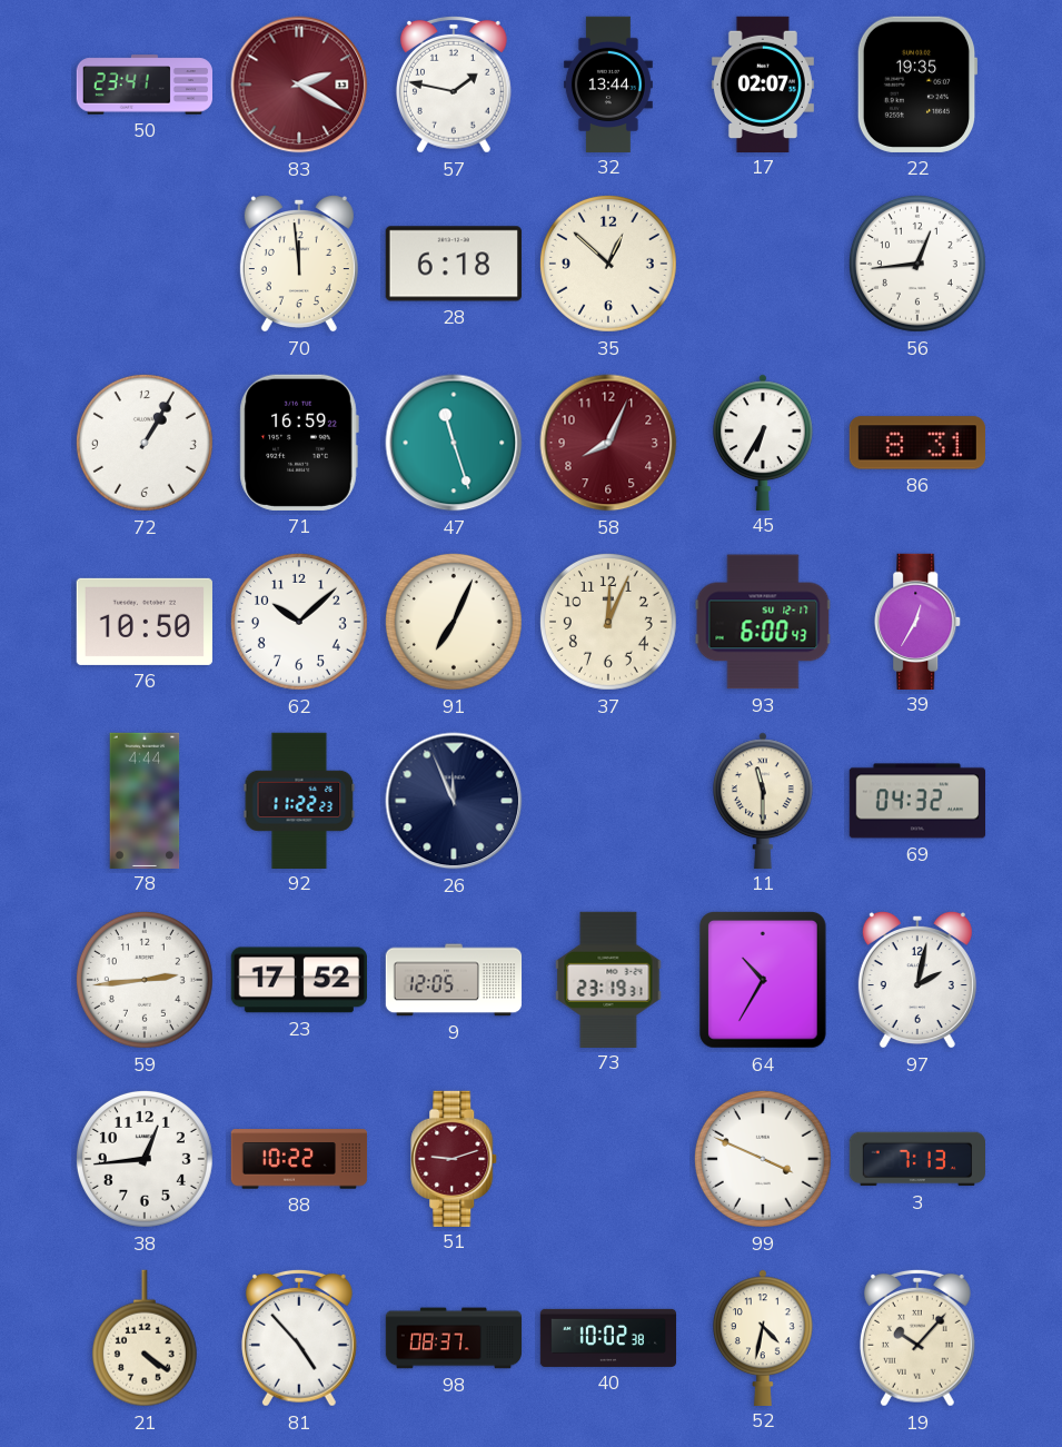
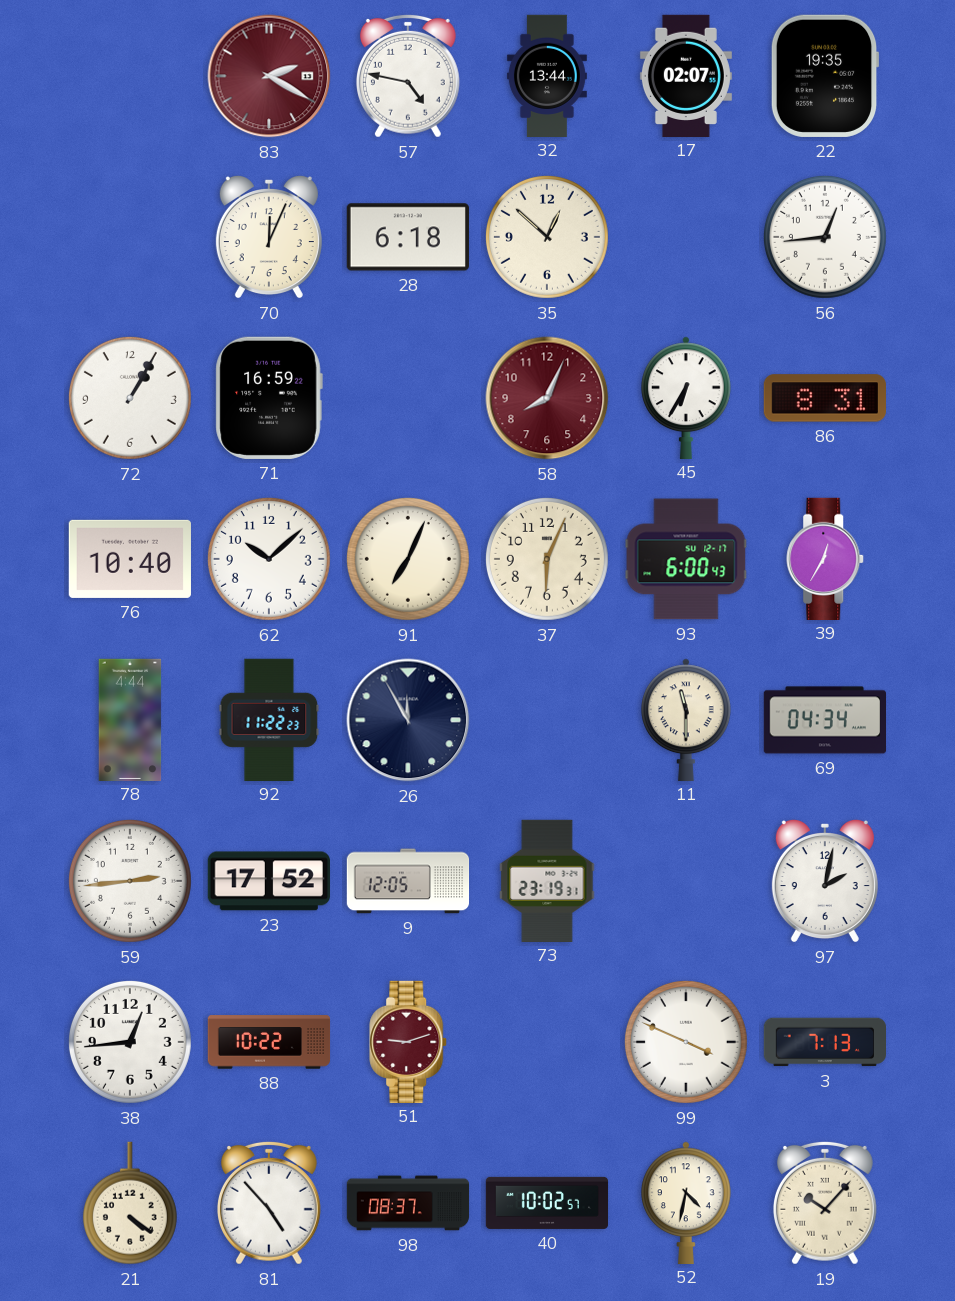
50: 23:41 -> none
57: 1:47 -> 4:47
70: 11:59 -> 12:04
47: 11:27 -> none
76: 10:50 -> 10:40
37: 12:04 -> 6:04
26: 11:56 -> 11:55
69: 04:32 -> 04:34
64: 10:35 -> none
40: 10:02:38 -> 10:02:57
